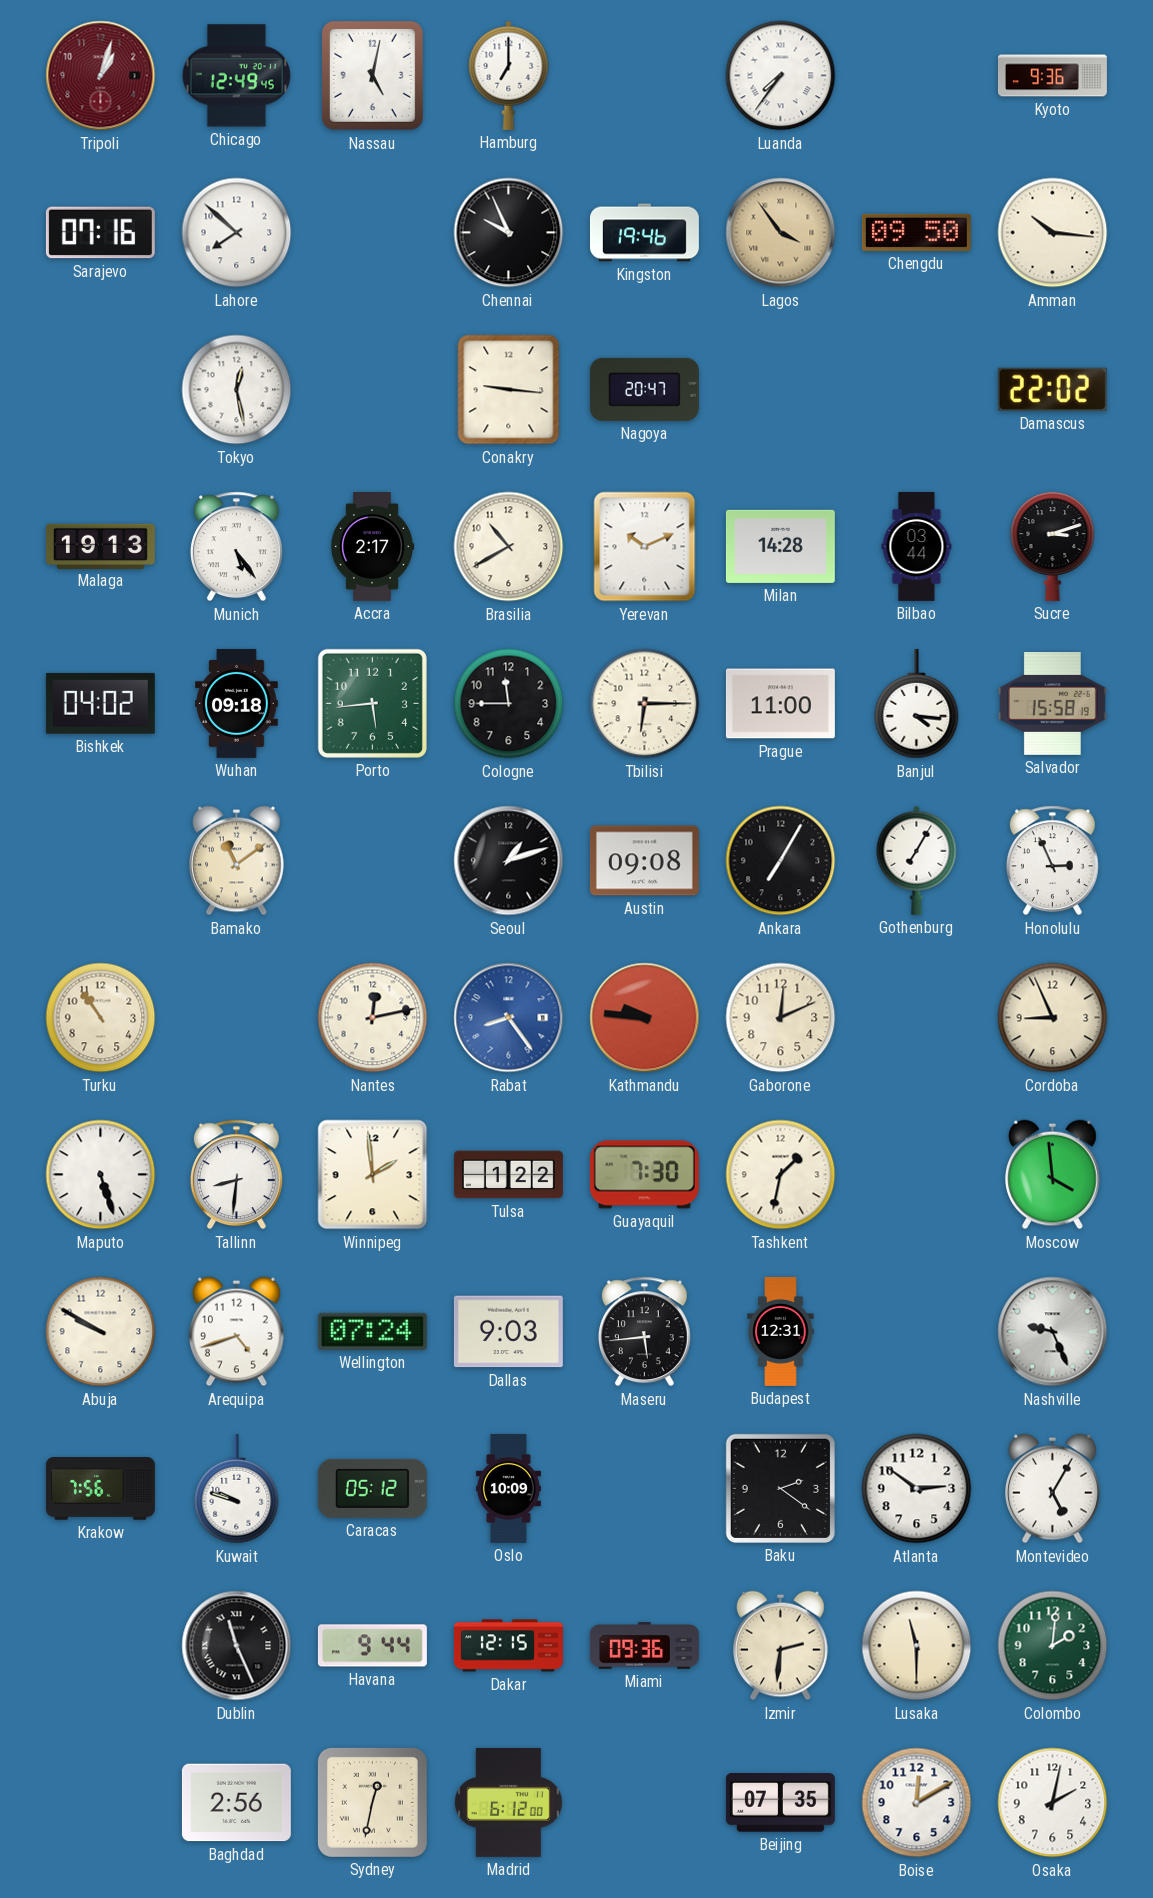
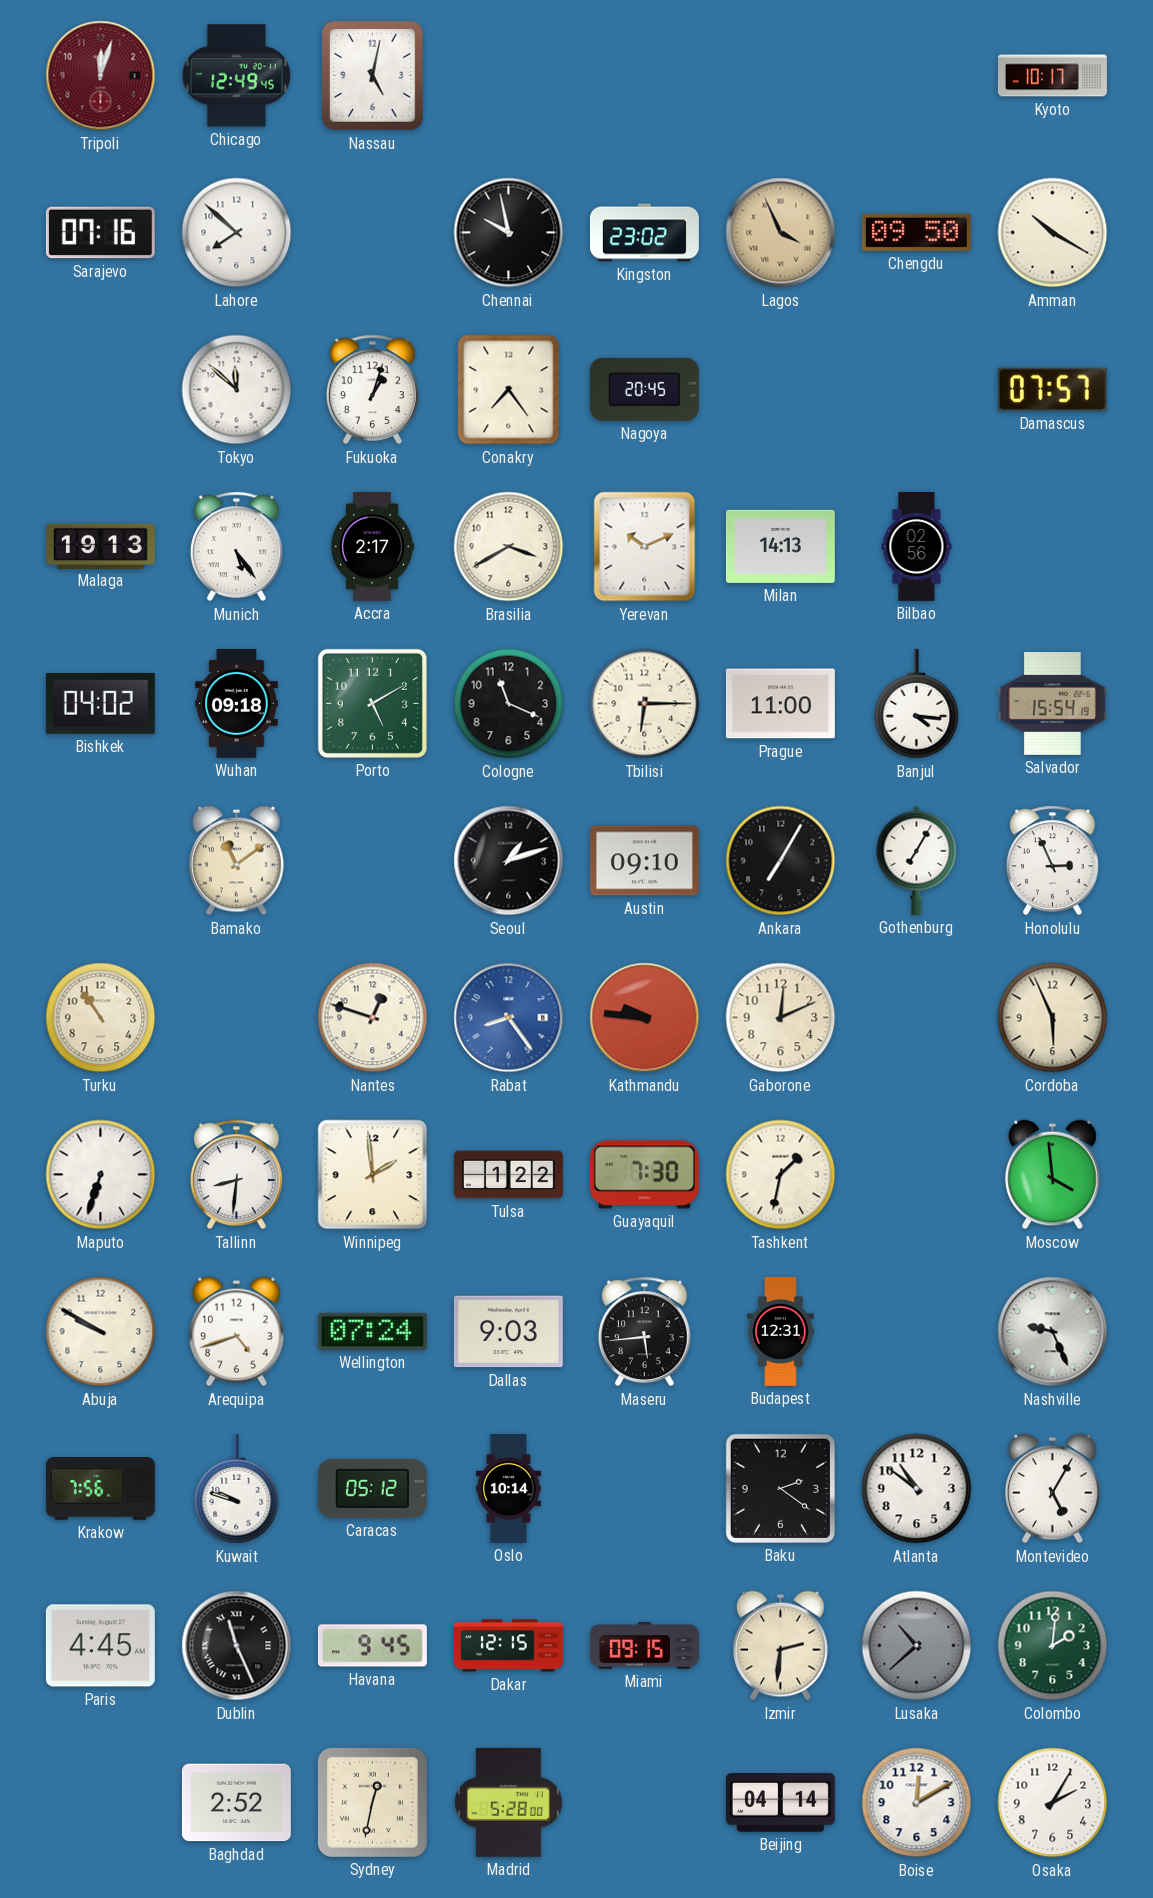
Tripoli: 1:03 -> 12:03
Hamburg: 7:00 -> none
Luanda: 7:36 -> none
Kyoto: 9:36 -> 10:17
Chennai: 9:56 -> 9:58
Kingston: 19:46 -> 23:02
Lagos: 3:54 -> 3:56
Amman: 10:16 -> 10:20
Tokyo: 12:28 -> 11:52
Fukuoka: none -> 1:03
Conakry: 9:16 -> 7:24
Nagoya: 20:47 -> 20:45
Damascus: 22:02 -> 07:57
Brasilia: 10:40 -> 3:40
Milan: 14:28 -> 14:13
Bilbao: 03:44 -> 02:56
Sucre: 3:12 -> none
Porto: 5:44 -> 5:10
Cologne: 11:45 -> 11:19
Salvador: 15:58 -> 15:54
Austin: 09:08 -> 09:10
Nantes: 12:13 -> 12:48
Cordoba: 8:56 -> 5:56
Maputo: 5:27 -> 6:33
Oslo: 10:09 -> 10:14
Atlanta: 2:51 -> 10:51
Paris: none -> 4:45
Havana: 9:44 -> 9:45
Miami: 09:36 -> 09:15
Lusaka: 11:30 -> 10:38
Lusaka dial: cream -> grey
Baghdad: 2:56 -> 2:52
Madrid: 6:12 -> 5:28
Beijing: 07:35 -> 04:14
Osaka: 2:02 -> 2:05
